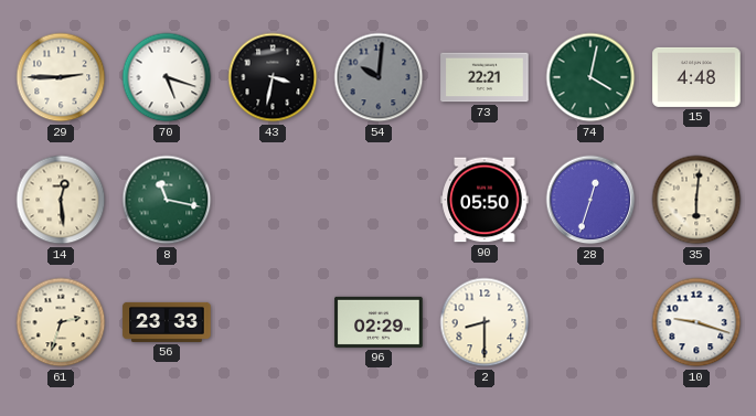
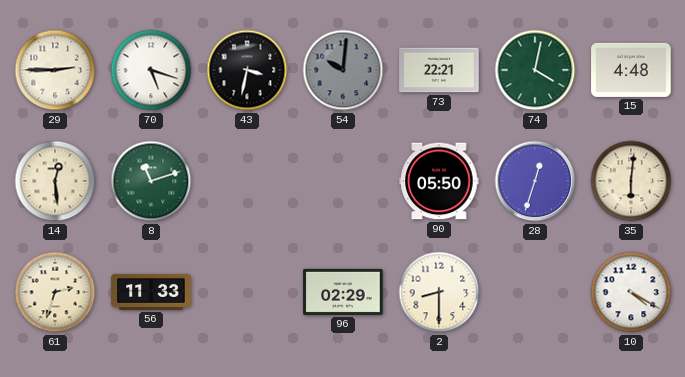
8: 11:17 -> 11:12
56: 23:33 -> 11:33
10: 9:18 -> 4:20
